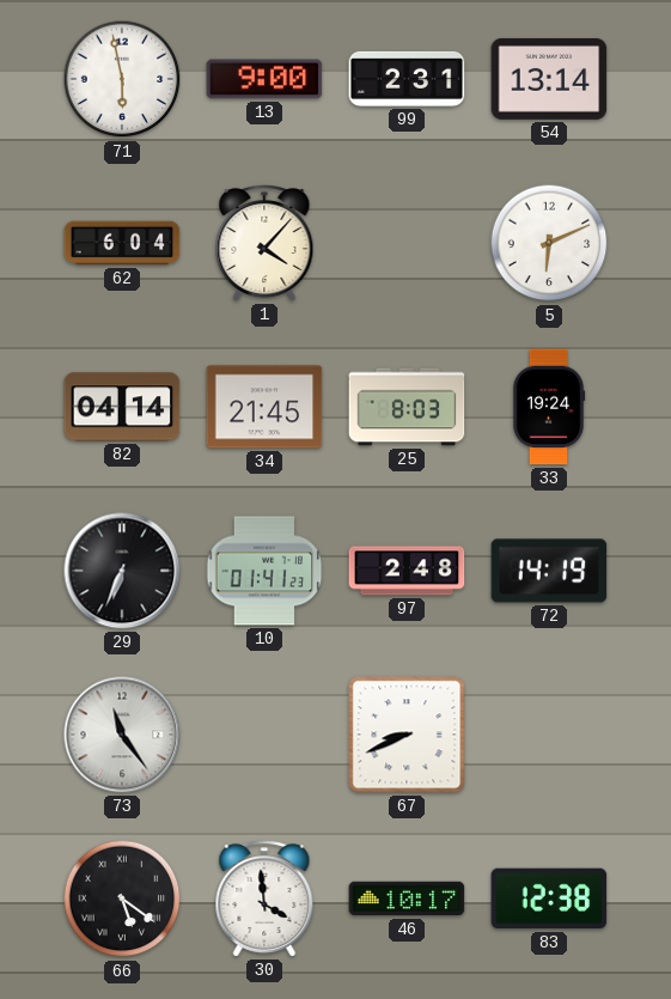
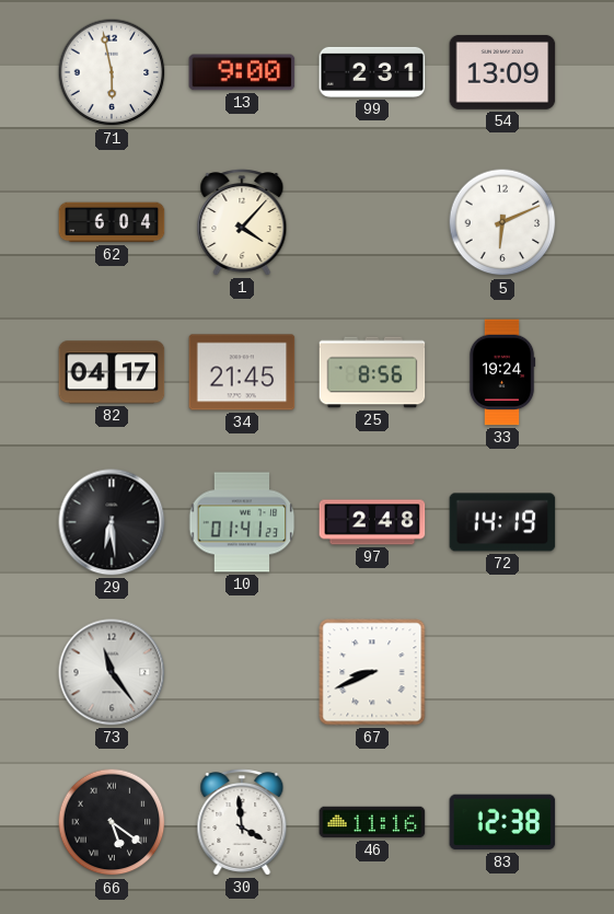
54: 13:14 -> 13:09
82: 04:14 -> 04:17
25: 8:03 -> 8:56
29: 6:34 -> 6:29
46: 10:17 -> 11:16
